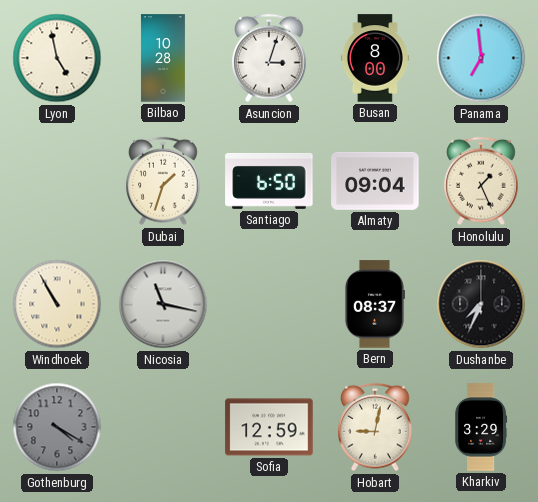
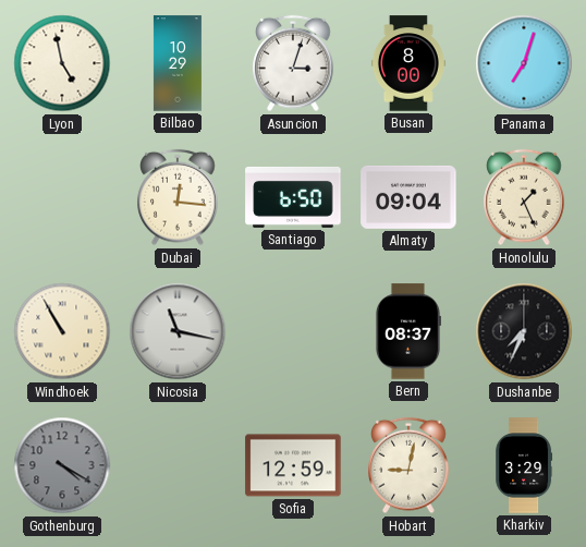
Bilbao: 10:28 -> 10:29
Panama: 6:59 -> 7:03
Dubai: 1:33 -> 12:16
